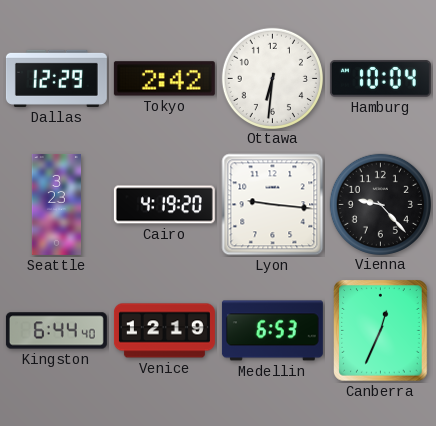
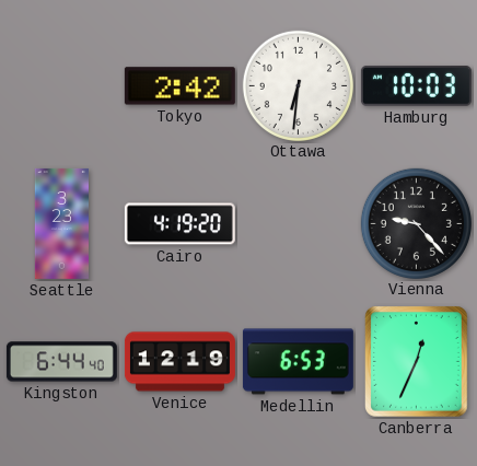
Dallas: 12:29 -> none
Hamburg: 10:04 -> 10:03
Lyon: 9:16 -> none
